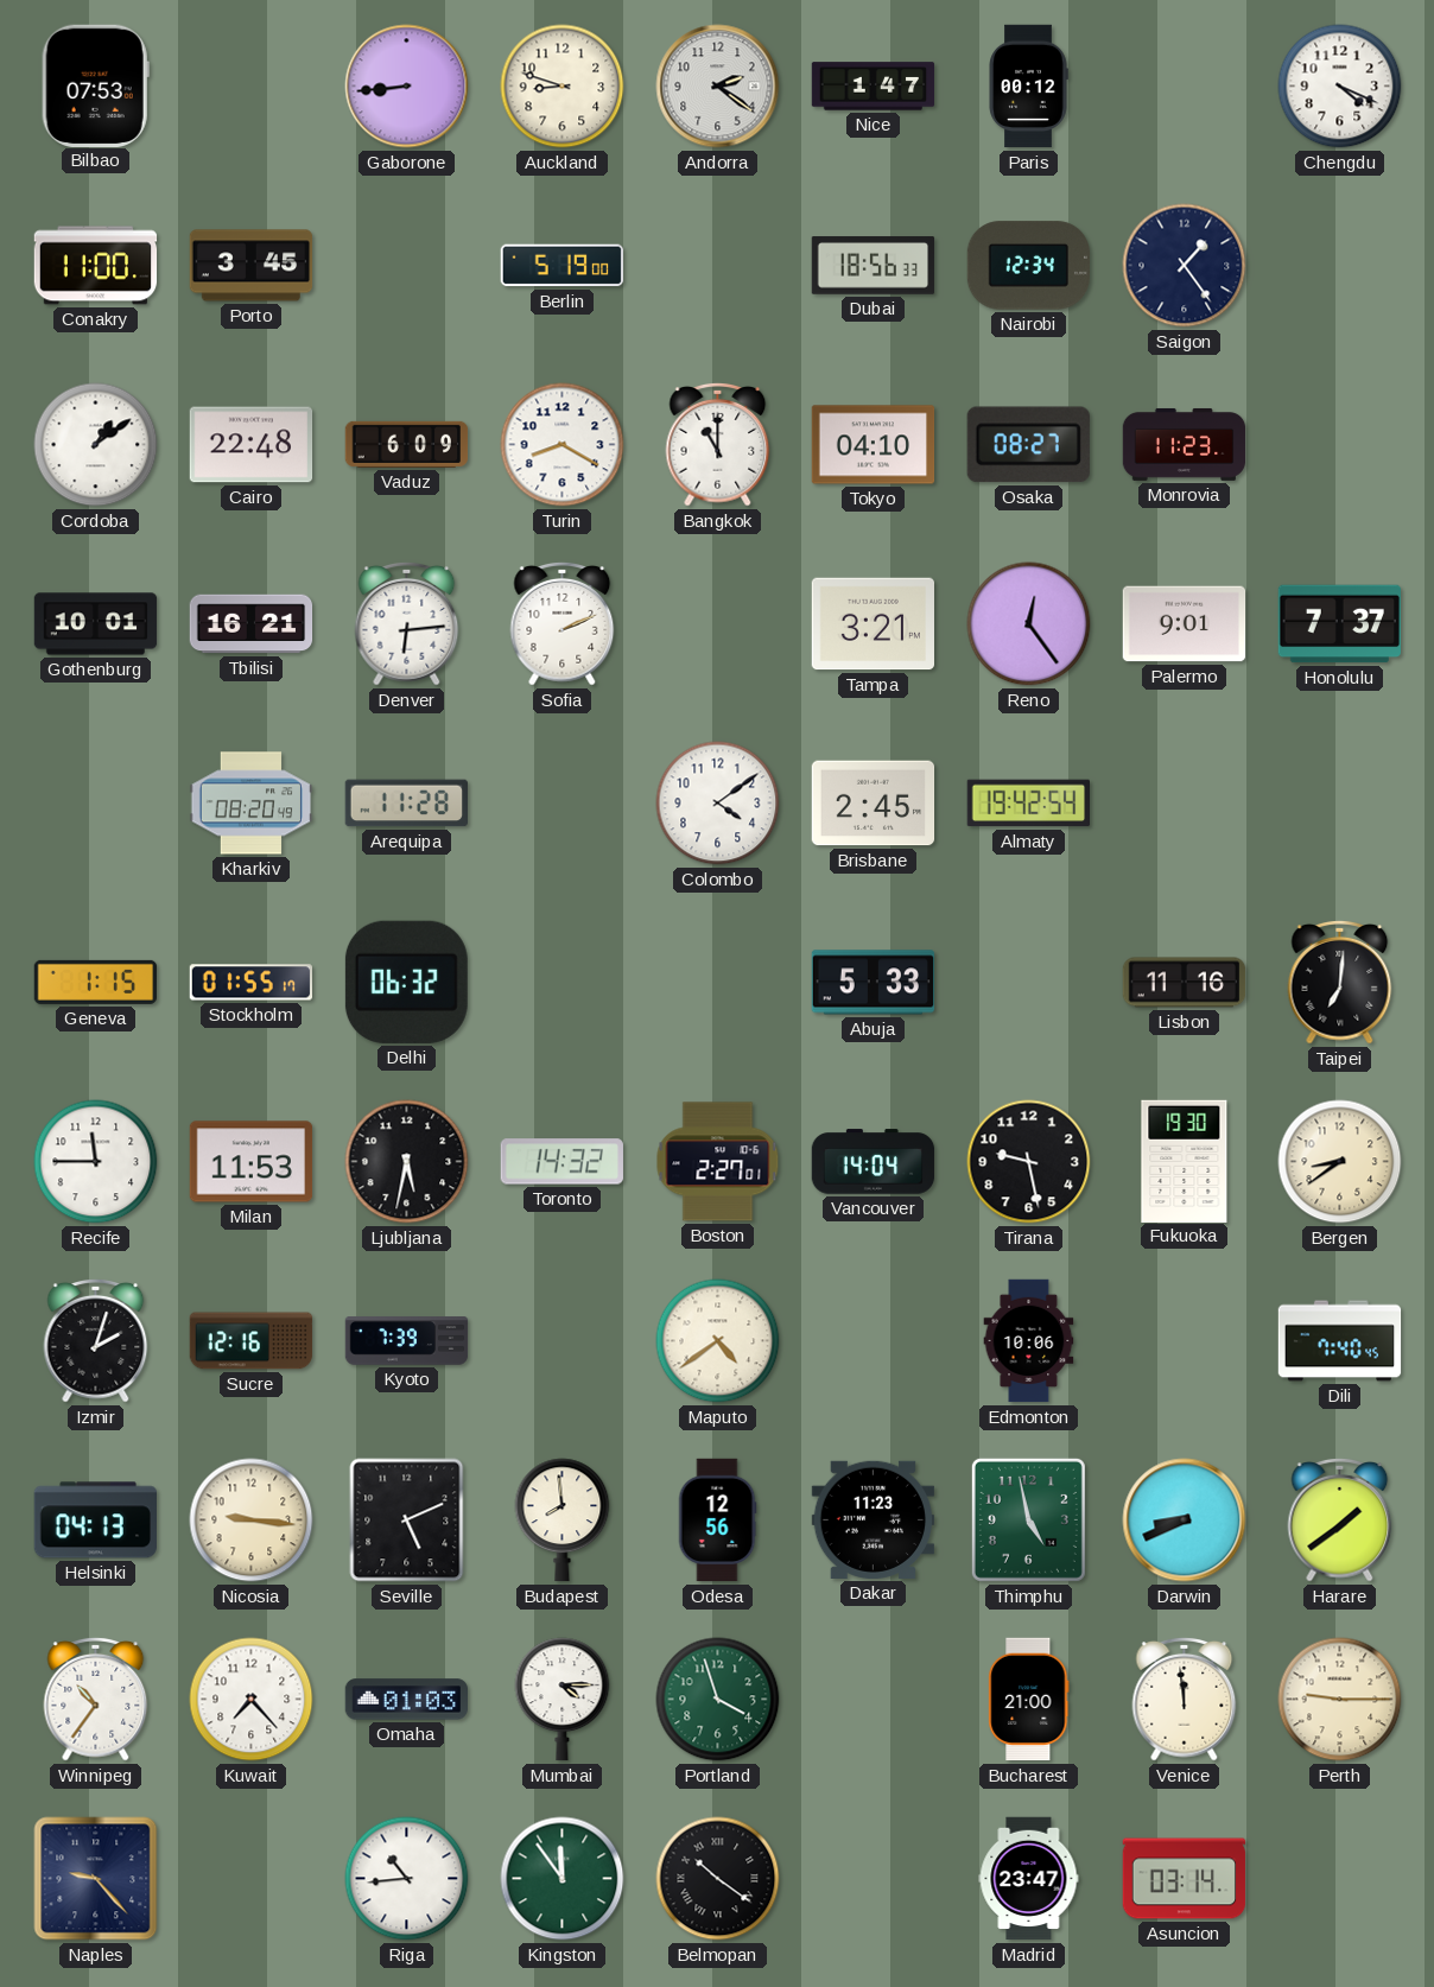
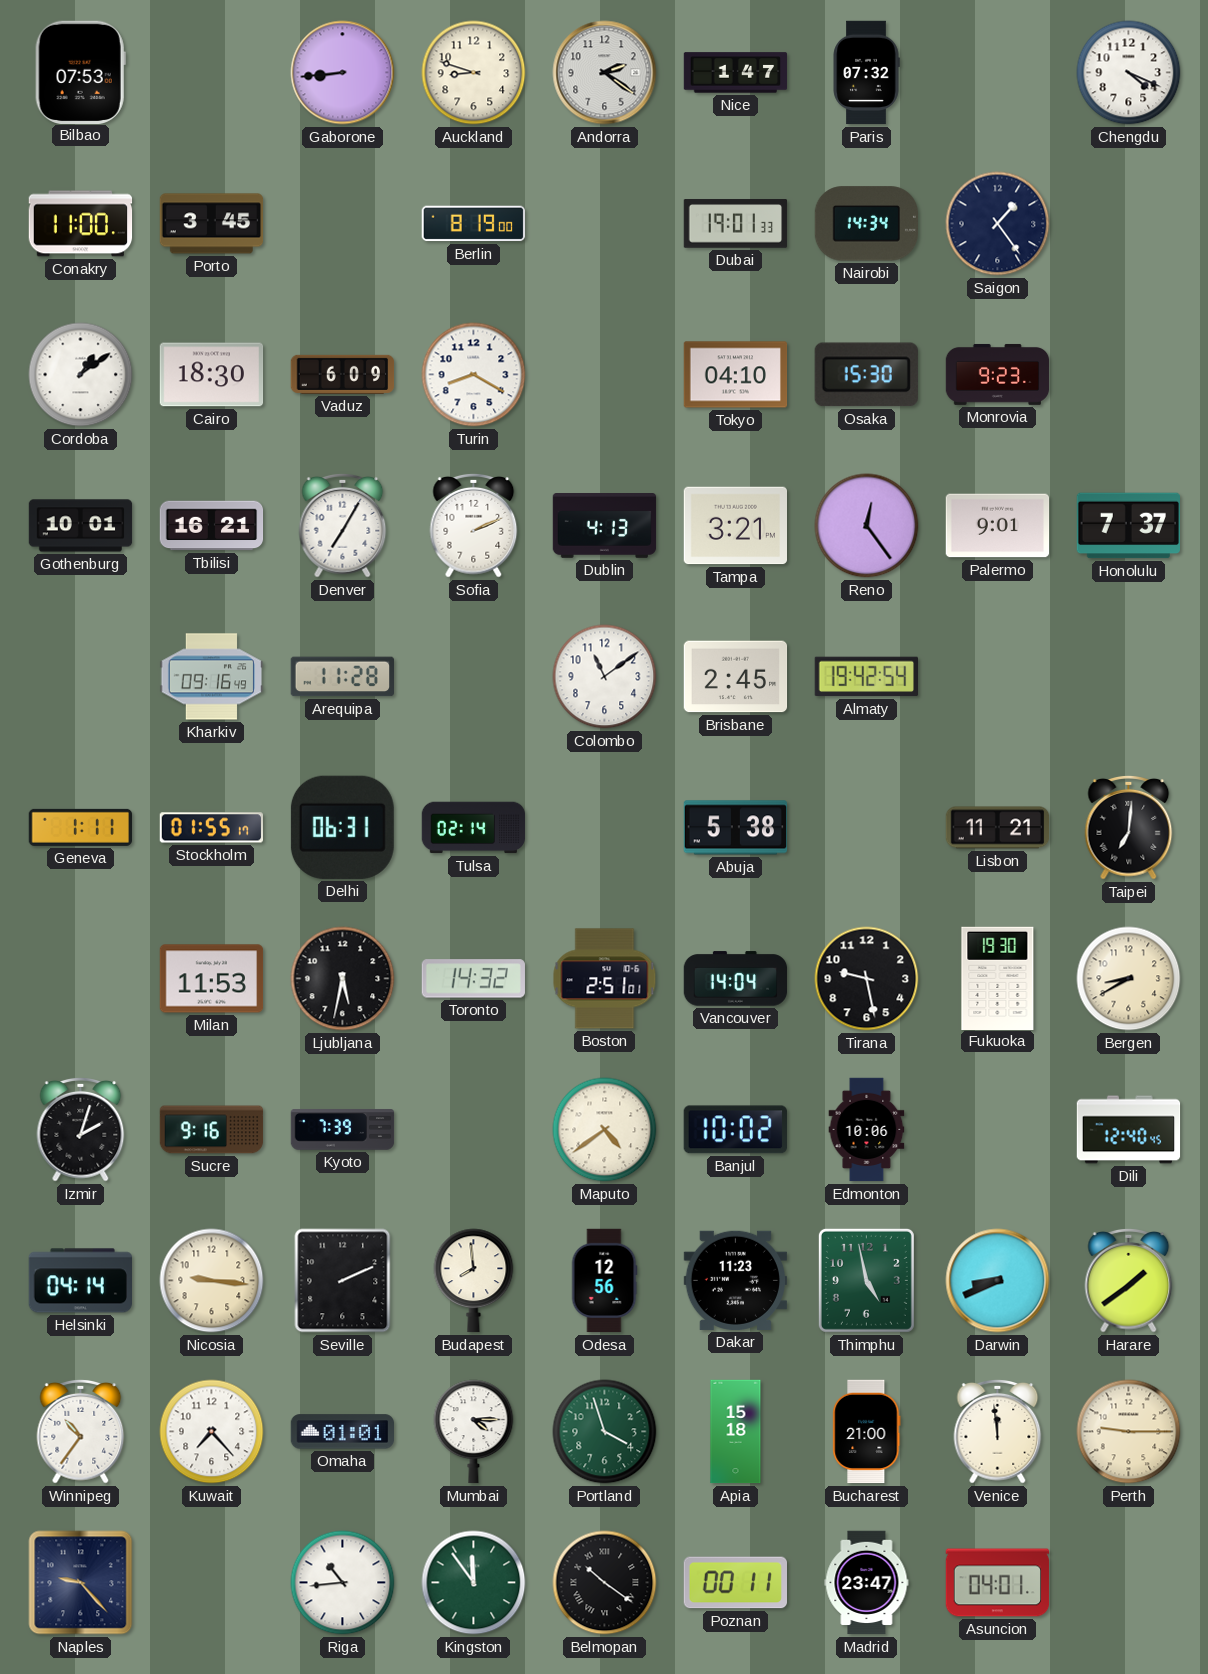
Paris: 00:12 -> 07:32
Berlin: 5:19 -> 8:19
Dubai: 18:56 -> 19:01
Nairobi: 12:34 -> 14:34
Cairo: 22:48 -> 18:30
Bangkok: 11:00 -> none
Osaka: 08:27 -> 15:30
Monrovia: 11:23 -> 9:23
Denver: 6:14 -> 7:05
Dublin: none -> 4:13
Kharkiv: 08:20 -> 09:16
Colombo: 4:09 -> 11:09
Geneva: 1:15 -> 1:11
Delhi: 06:32 -> 06:31
Tulsa: none -> 02:14
Abuja: 5:33 -> 5:38
Lisbon: 11:16 -> 11:21
Recife: 11:45 -> none
Boston: 2:27 -> 2:51
Bergen: 8:39 -> 8:40
Sucre: 12:16 -> 9:16
Banjul: none -> 10:02
Dili: 7:40 -> 12:40
Helsinki: 04:13 -> 04:14
Seville: 5:11 -> 2:11
Omaha: 01:03 -> 01:01
Apia: none -> 15:18
Poznan: none -> 00:11
Asuncion: 03:14 -> 04:01
